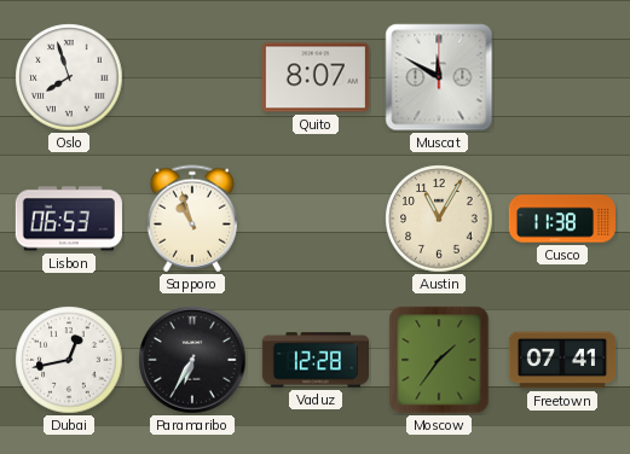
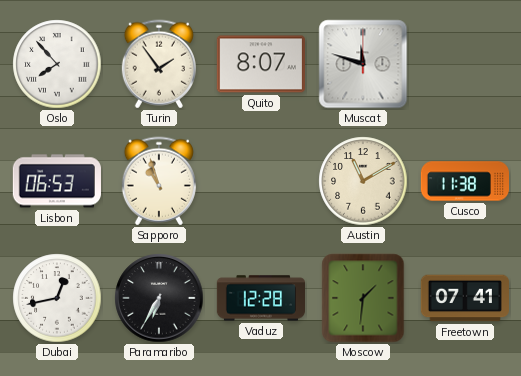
Oslo: 7:57 -> 7:53
Turin: none -> 1:54
Muscat: 11:50 -> 11:48
Austin: 11:05 -> 11:10
Moscow: 1:36 -> 1:31
